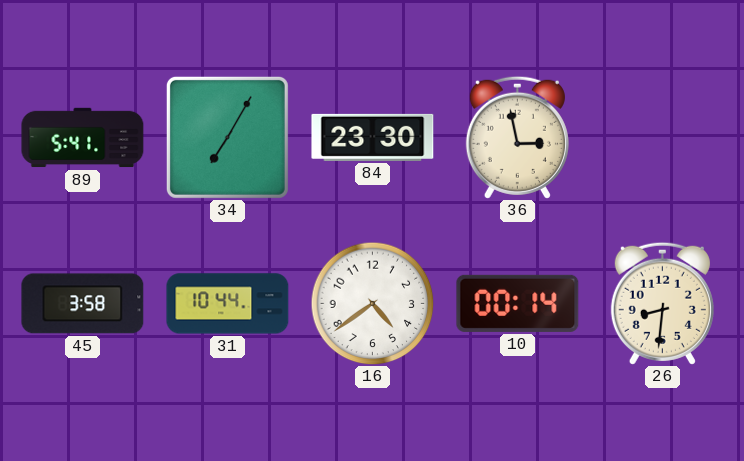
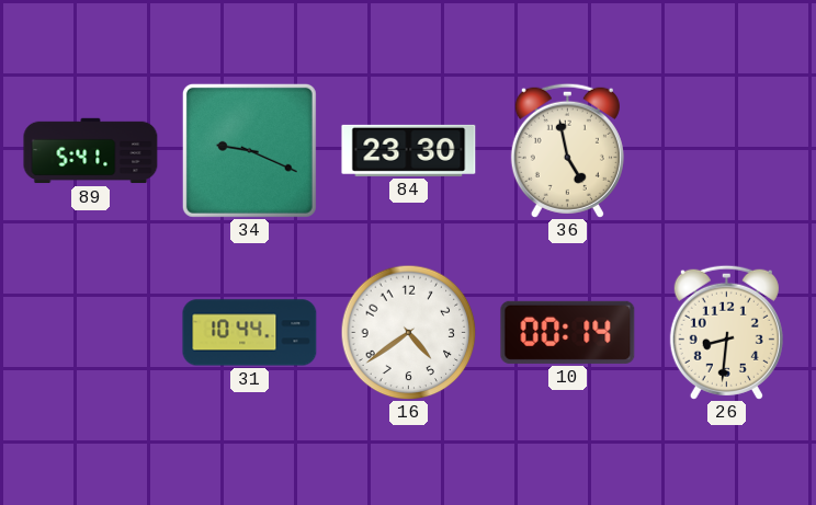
34: 7:05 -> 9:19
36: 2:58 -> 4:58
45: 3:58 -> none
